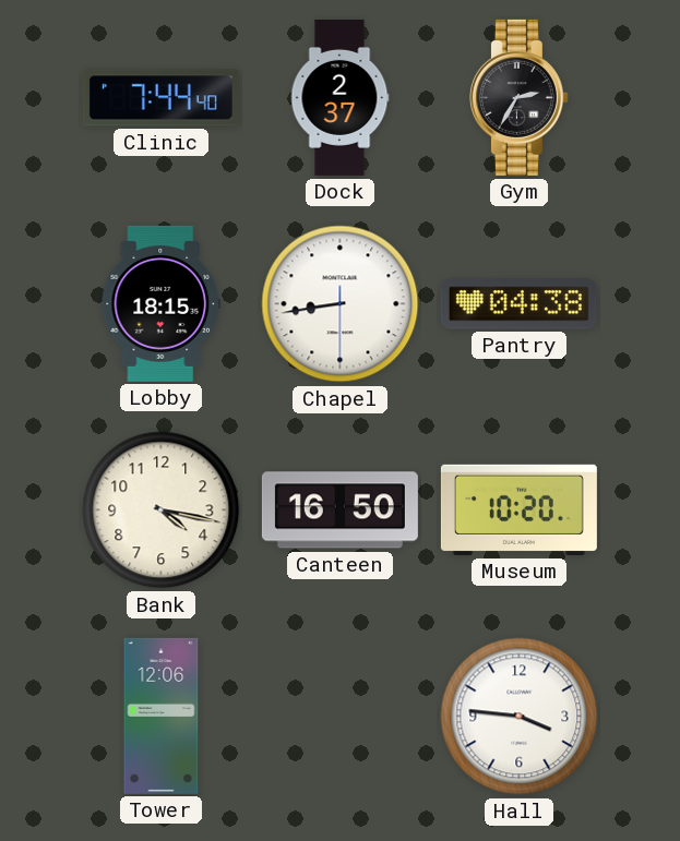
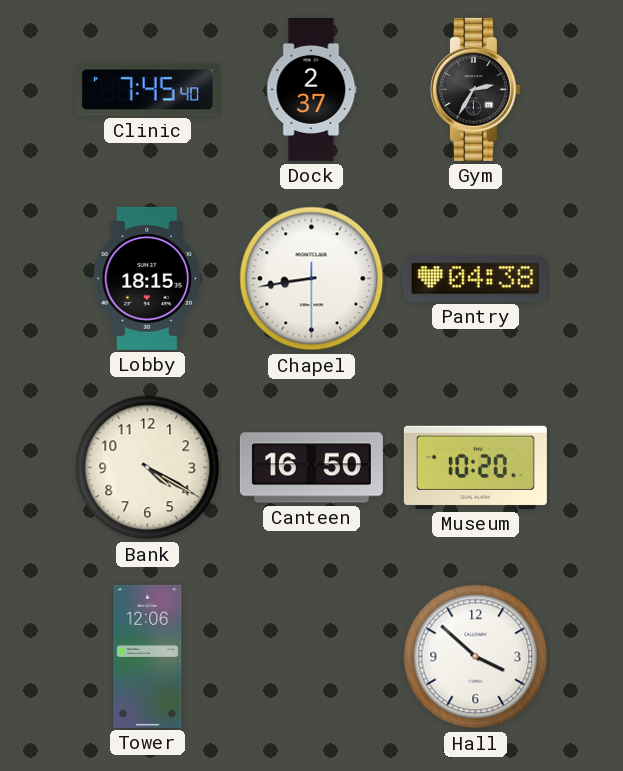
Clinic: 7:44 -> 7:45
Bank: 4:17 -> 4:20
Hall: 3:46 -> 3:52
